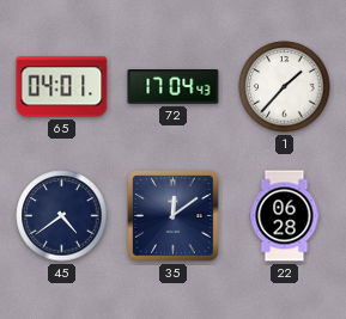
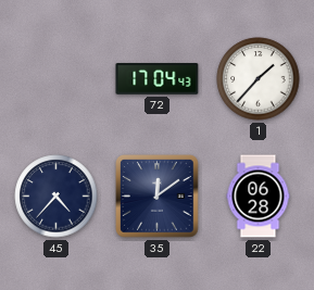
65: 04:01 -> none
45: 4:39 -> 4:37
